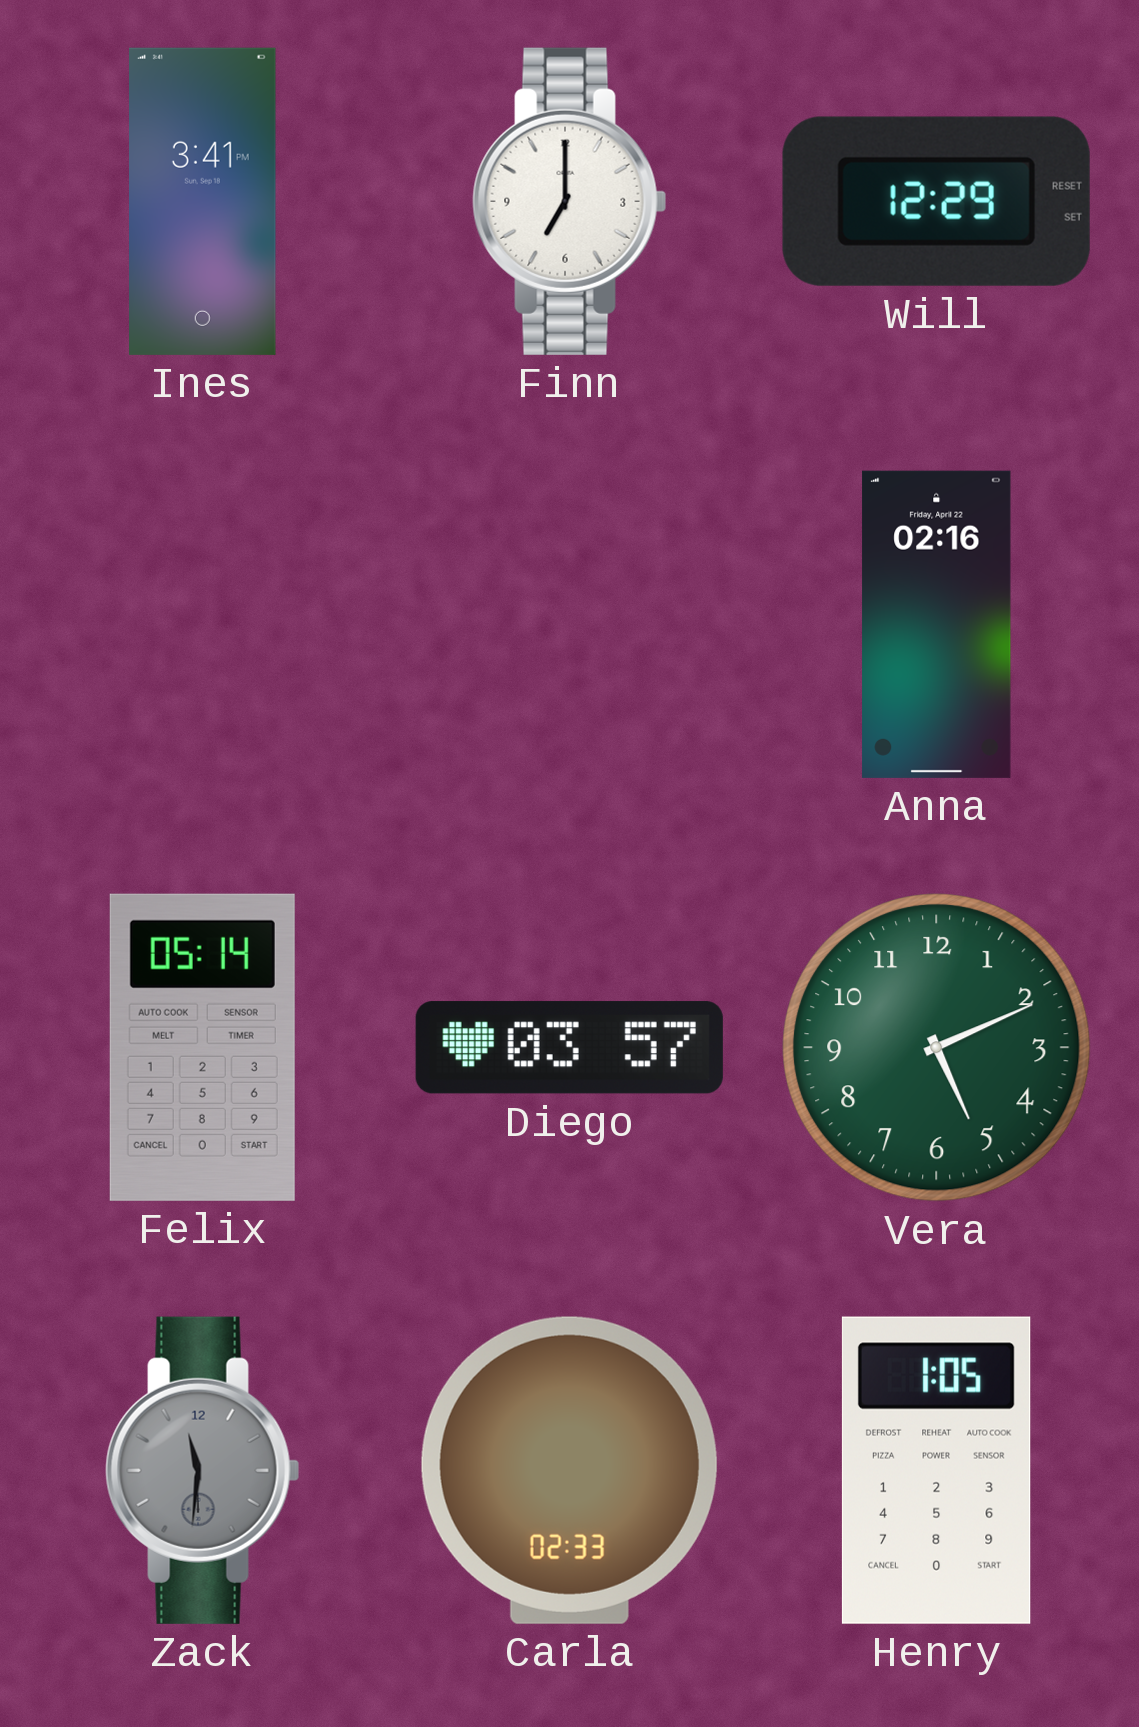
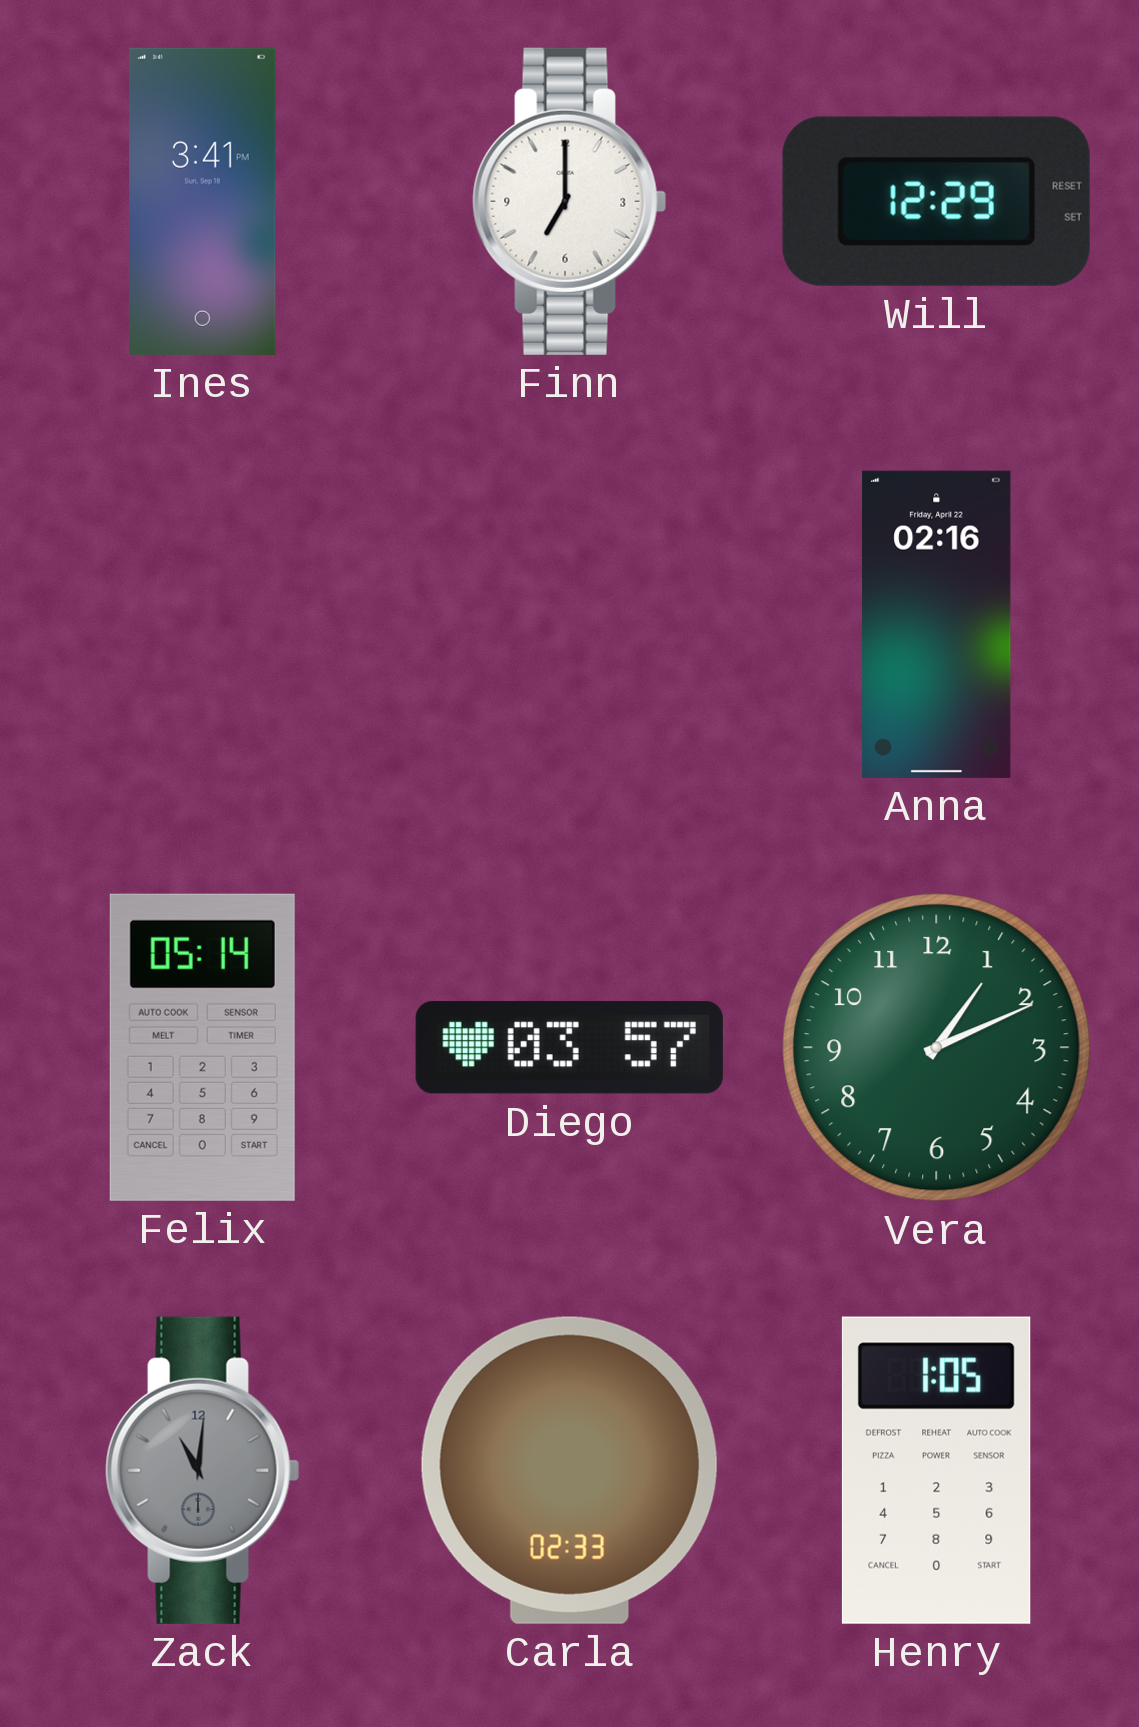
Vera: 5:11 -> 1:11
Zack: 11:31 -> 11:01
